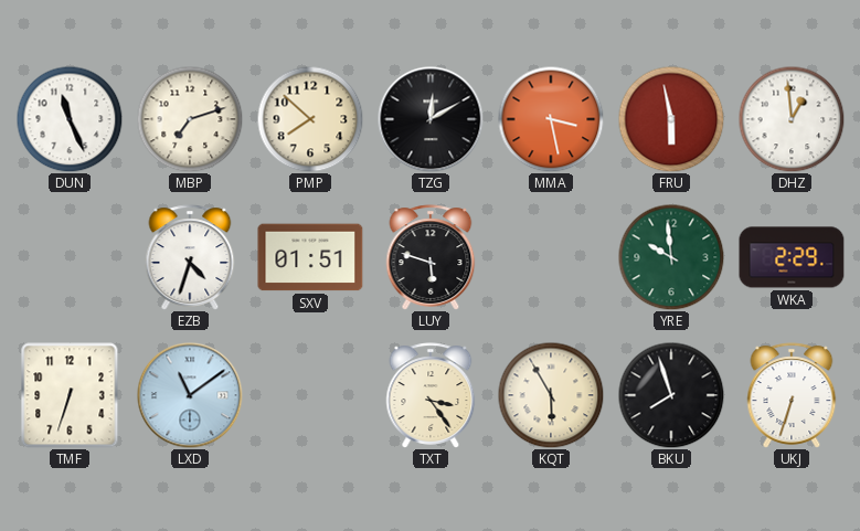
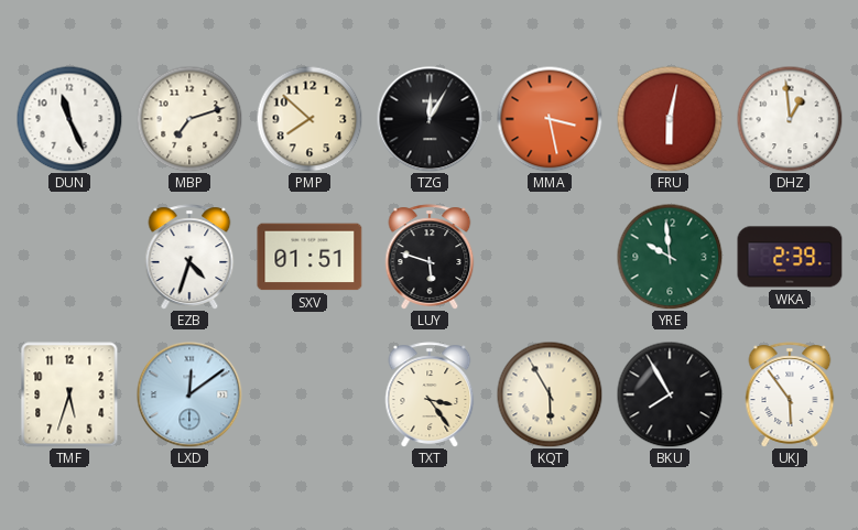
TZG: 12:10 -> 12:05
FRU: 5:58 -> 6:02
WKA: 2:29 -> 2:39
TMF: 6:33 -> 5:33
LXD: 11:09 -> 12:09
BKU: 7:57 -> 7:55
UKJ: 6:33 -> 5:54
